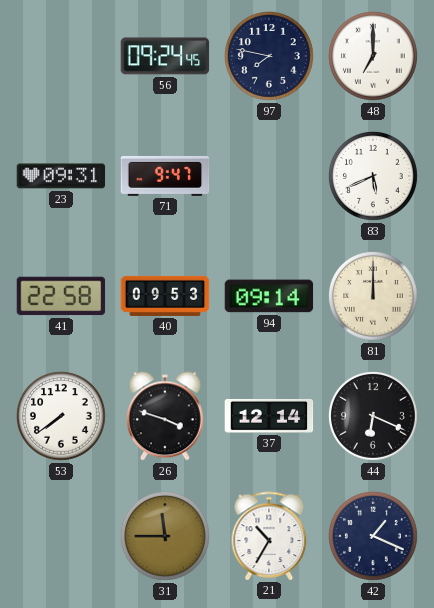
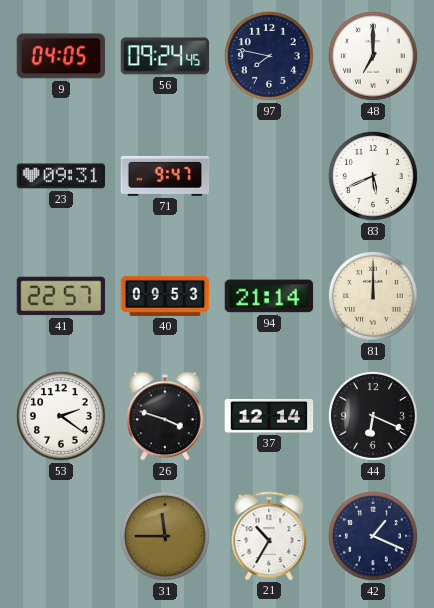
9: none -> 04:05
41: 22:58 -> 22:57
94: 09:14 -> 21:14
53: 7:39 -> 2:21
